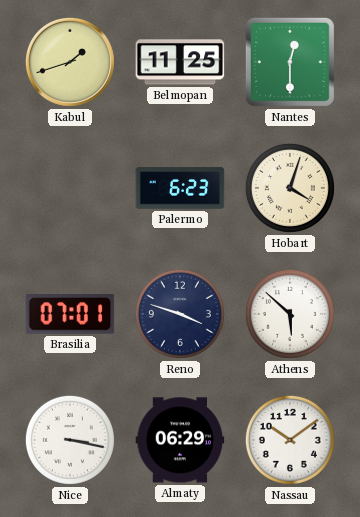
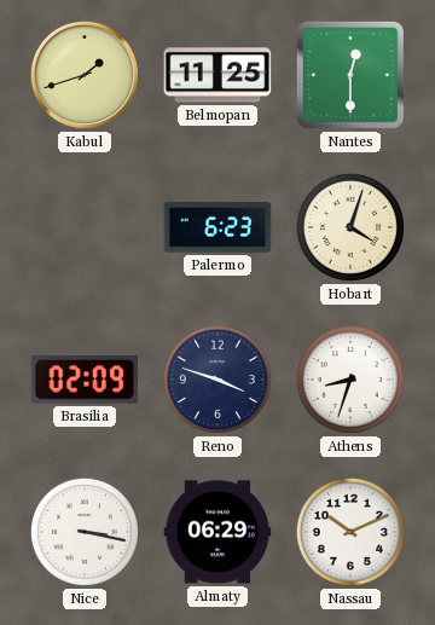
Brasilia: 07:01 -> 02:09
Athens: 5:52 -> 8:33
Nassau: 10:09 -> 10:11
